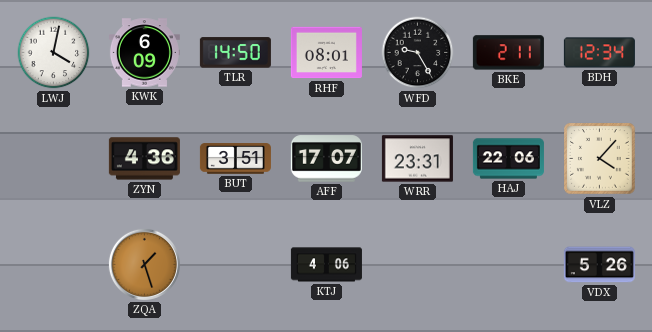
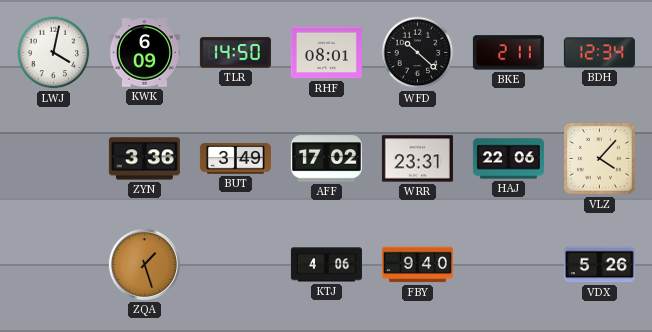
WFD: 9:25 -> 10:22
ZYN: 4:36 -> 3:36
BUT: 3:51 -> 3:49
AFF: 17:07 -> 17:02
FBY: none -> 9:40
